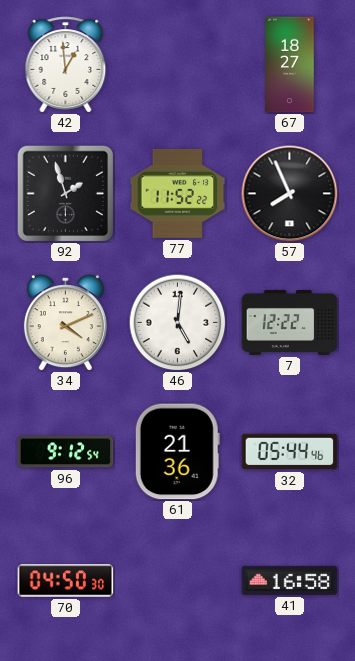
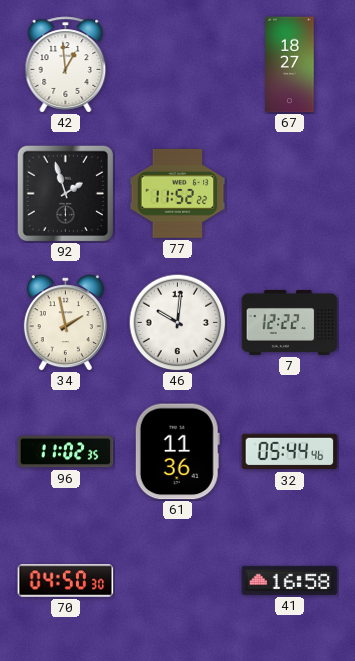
57: 7:56 -> none
34: 4:11 -> 1:58
46: 5:01 -> 10:01
96: 9:12 -> 11:02
61: 21:36 -> 11:36
